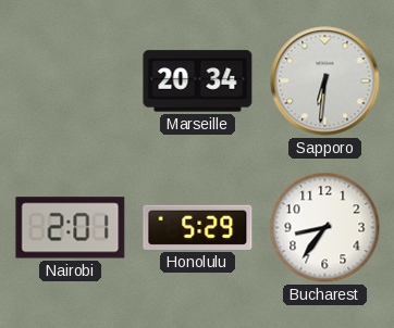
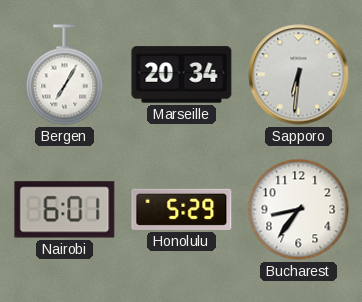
Bergen: none -> 7:05
Nairobi: 2:01 -> 6:01
